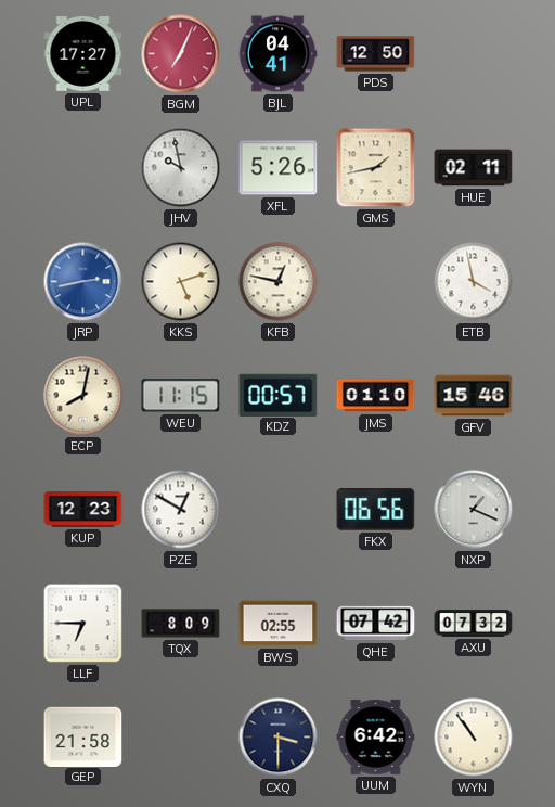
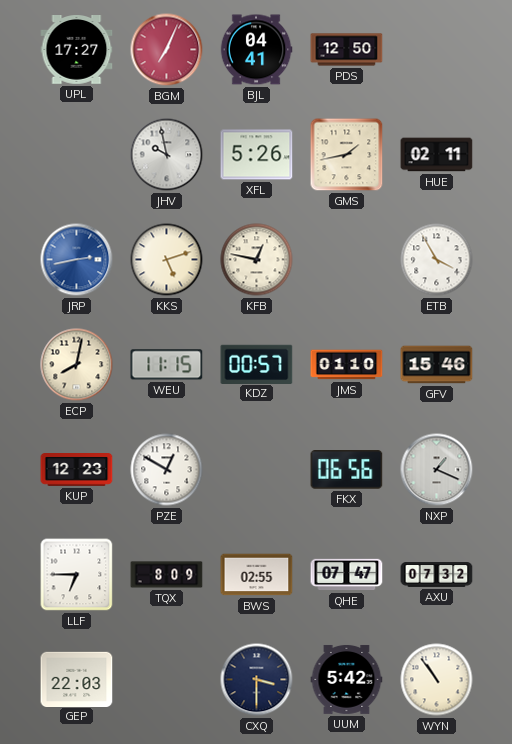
ETB: 3:58 -> 3:55
QHE: 07:42 -> 07:47
GEP: 21:58 -> 22:03
UUM: 6:42 -> 5:42
